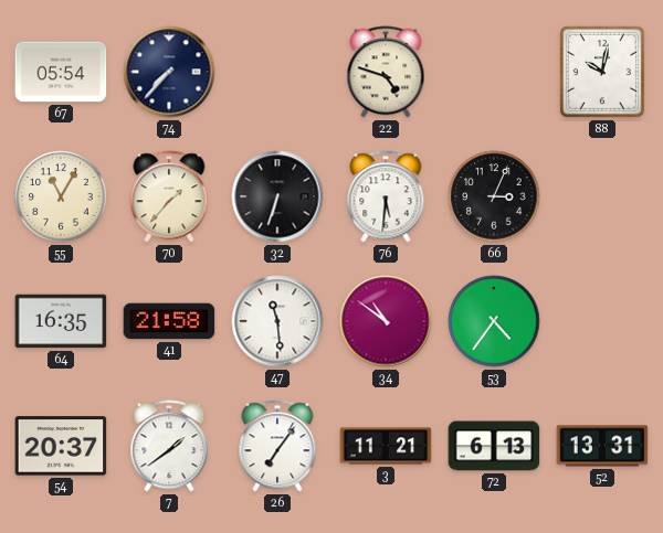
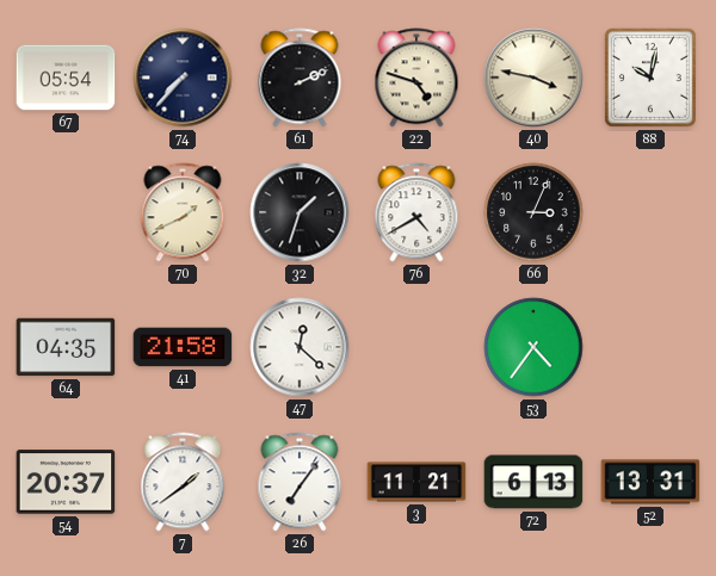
61: none -> 2:11
40: none -> 3:47
55: 11:05 -> none
70: 1:37 -> 1:41
32: 6:33 -> 1:33
76: 5:31 -> 4:40
64: 16:35 -> 04:35
47: 11:29 -> 12:22
34: 10:51 -> none
